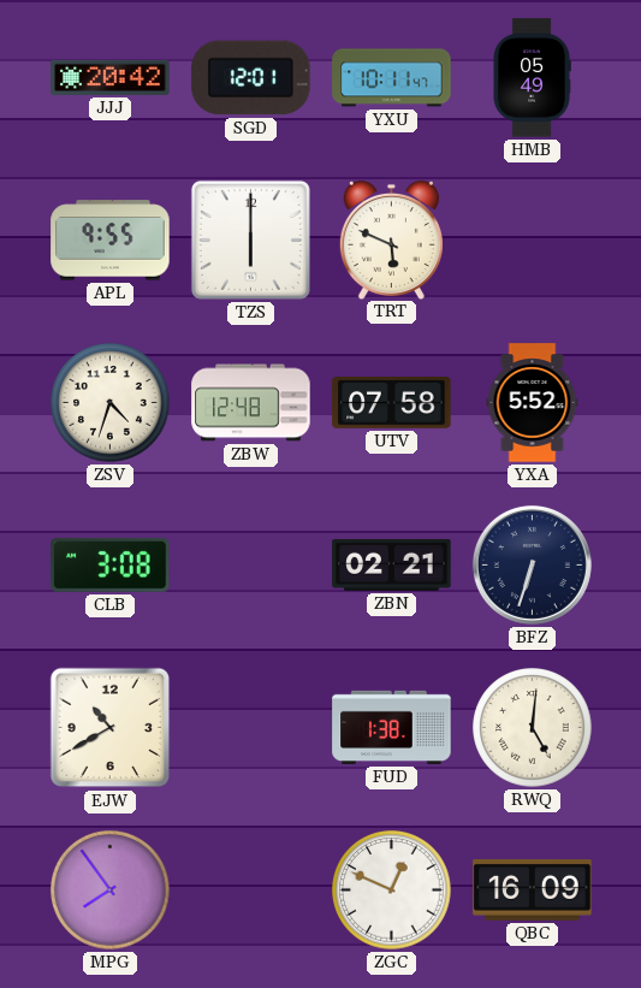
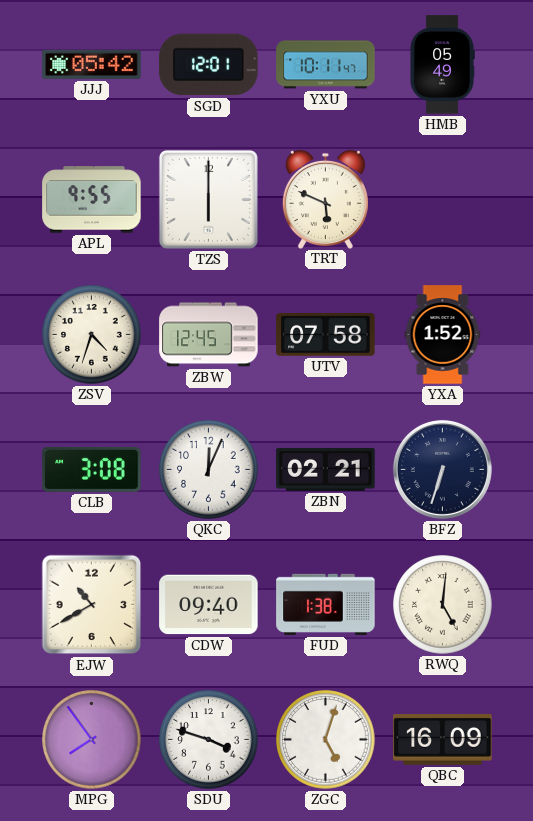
JJJ: 20:42 -> 05:42
ZBW: 12:48 -> 12:45
YXA: 5:52 -> 1:52
QKC: none -> 12:04
CDW: none -> 09:40
SDU: none -> 3:48
ZGC: 12:49 -> 5:03
